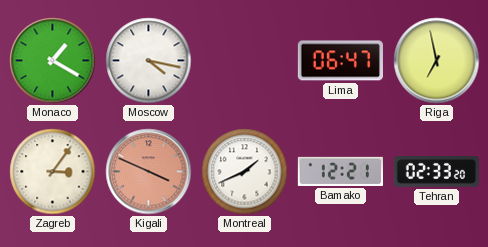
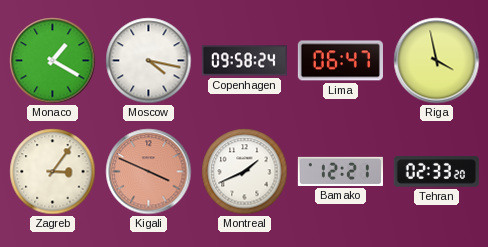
Copenhagen: none -> 09:58
Riga: 6:58 -> 3:58
